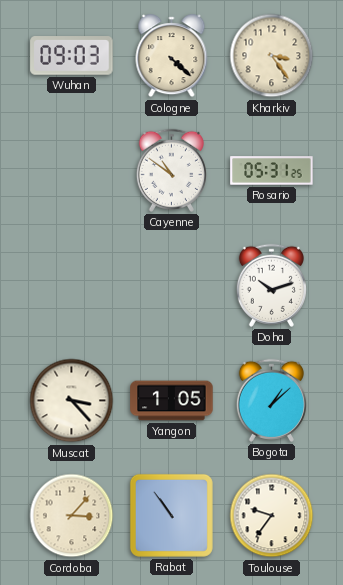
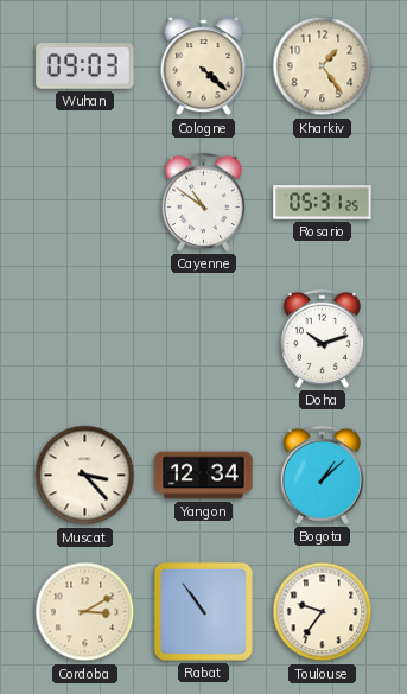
Kharkiv: 3:24 -> 1:24
Yangon: 1:05 -> 12:34
Cordoba: 3:07 -> 3:10
